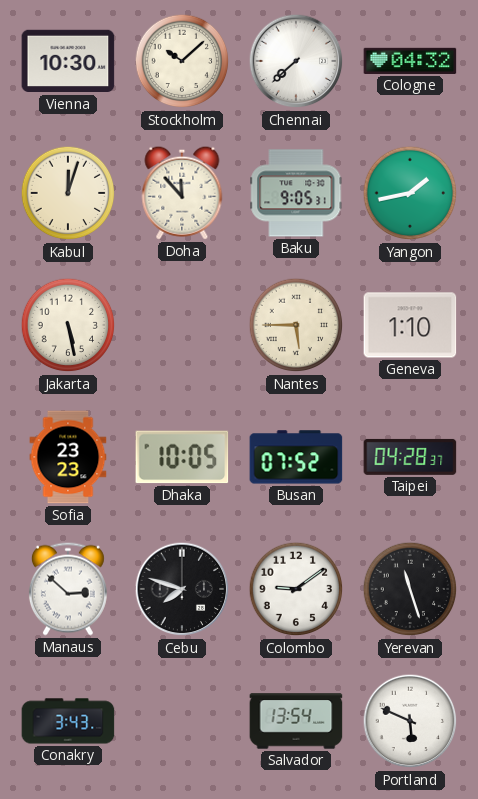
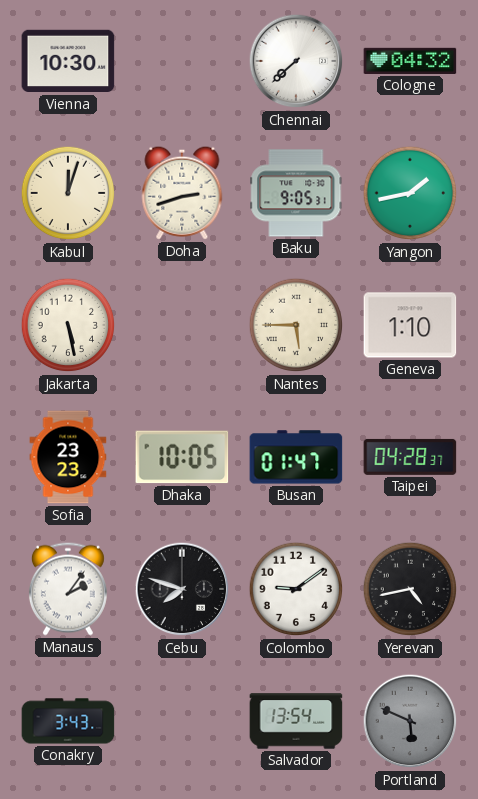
Stockholm: 10:08 -> none
Doha: 11:53 -> 2:42
Busan: 07:52 -> 01:47
Manaus: 2:52 -> 2:06
Yerevan: 11:27 -> 4:43
Portland dial: white -> grey
